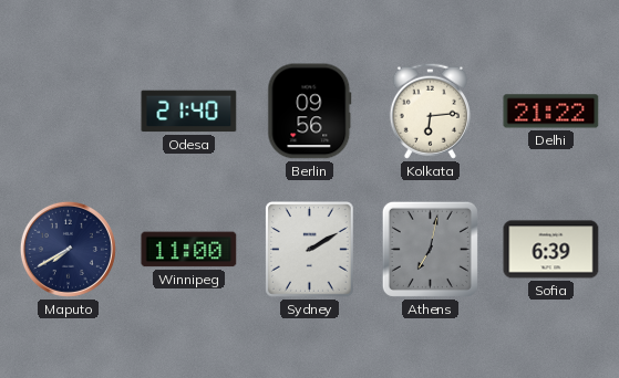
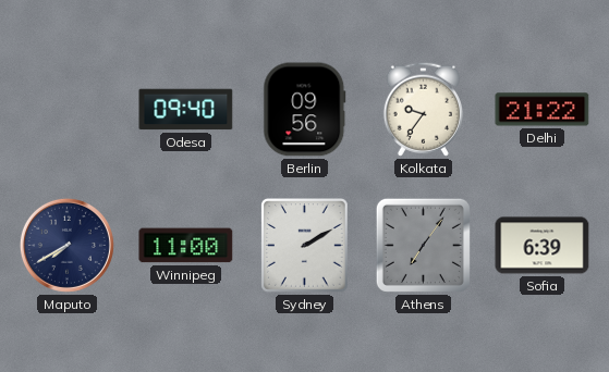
Odesa: 21:40 -> 09:40
Kolkata: 6:14 -> 9:36
Athens: 7:02 -> 7:06
